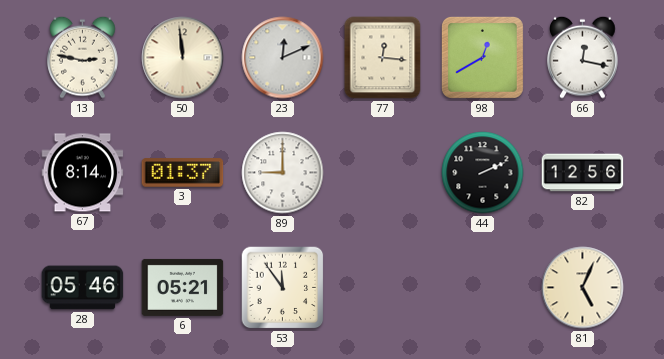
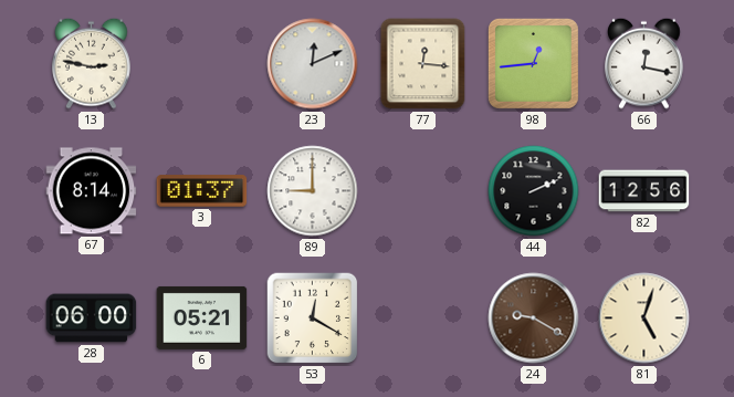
50: 11:59 -> none
98: 12:40 -> 12:44
28: 05:46 -> 06:00
53: 11:54 -> 12:20
24: none -> 9:20
81: 5:04 -> 5:03
